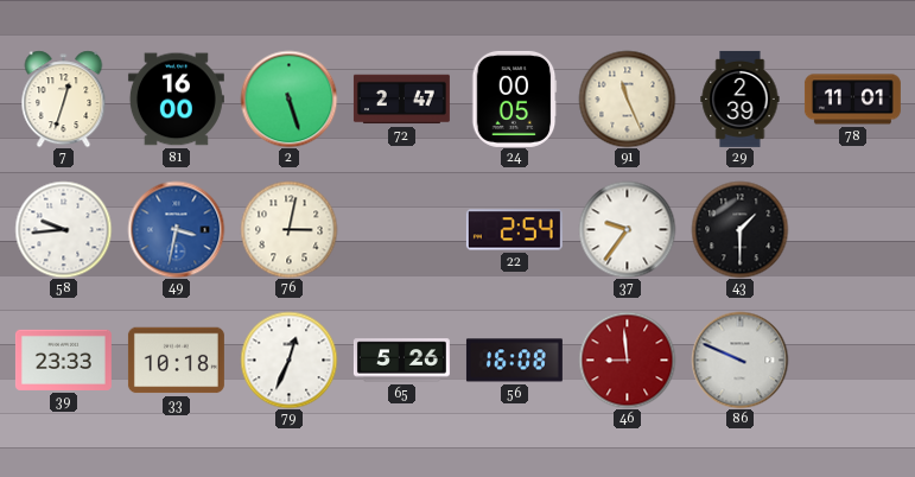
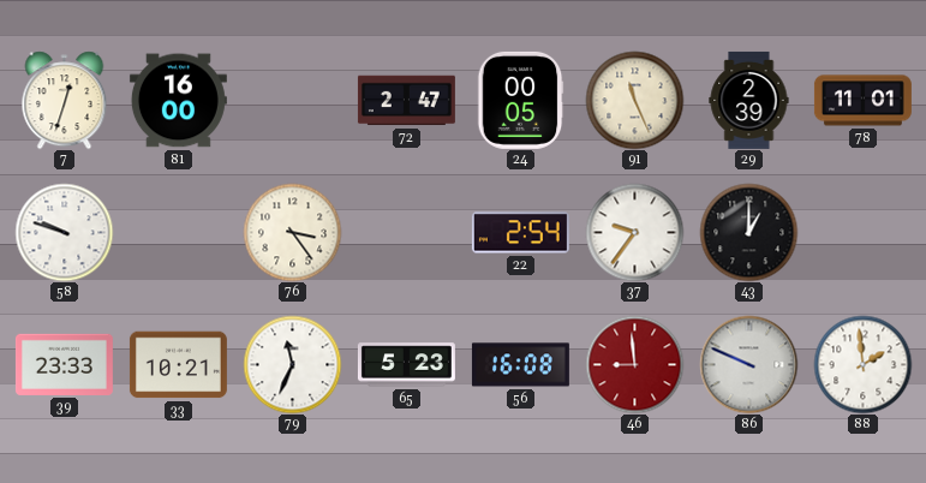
2: 5:27 -> none
58: 9:44 -> 9:48
49: 3:32 -> none
76: 3:02 -> 3:24
43: 1:30 -> 1:00
33: 10:18 -> 10:21
79: 12:34 -> 11:34
65: 5:26 -> 5:23
88: none -> 1:59
